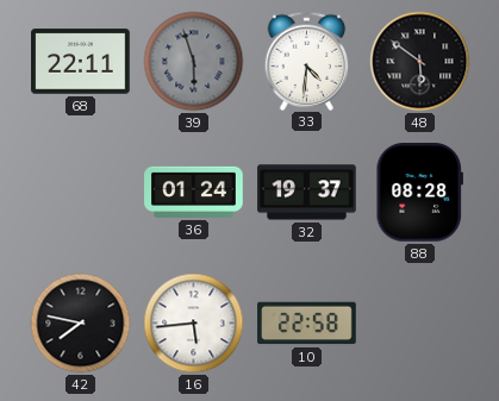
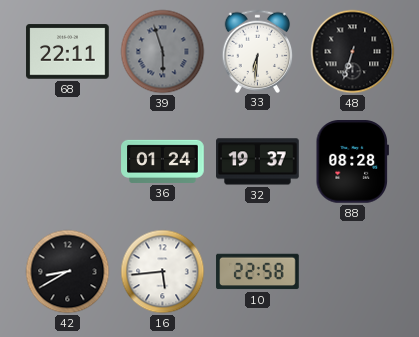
33: 4:31 -> 6:31
48: 5:51 -> 6:33
42: 7:47 -> 8:40
